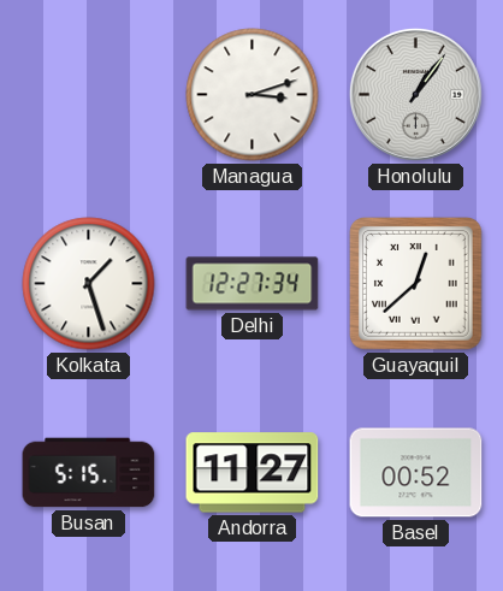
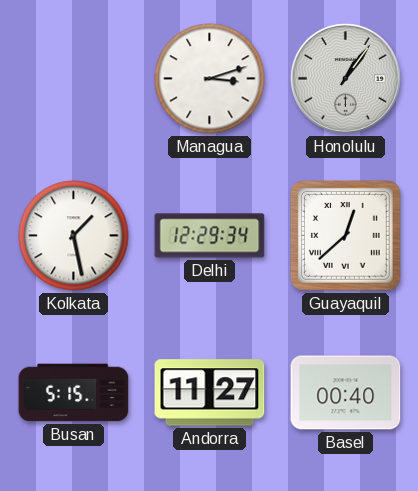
Kolkata: 1:27 -> 1:28
Delhi: 12:27 -> 12:29
Basel: 00:52 -> 00:40
